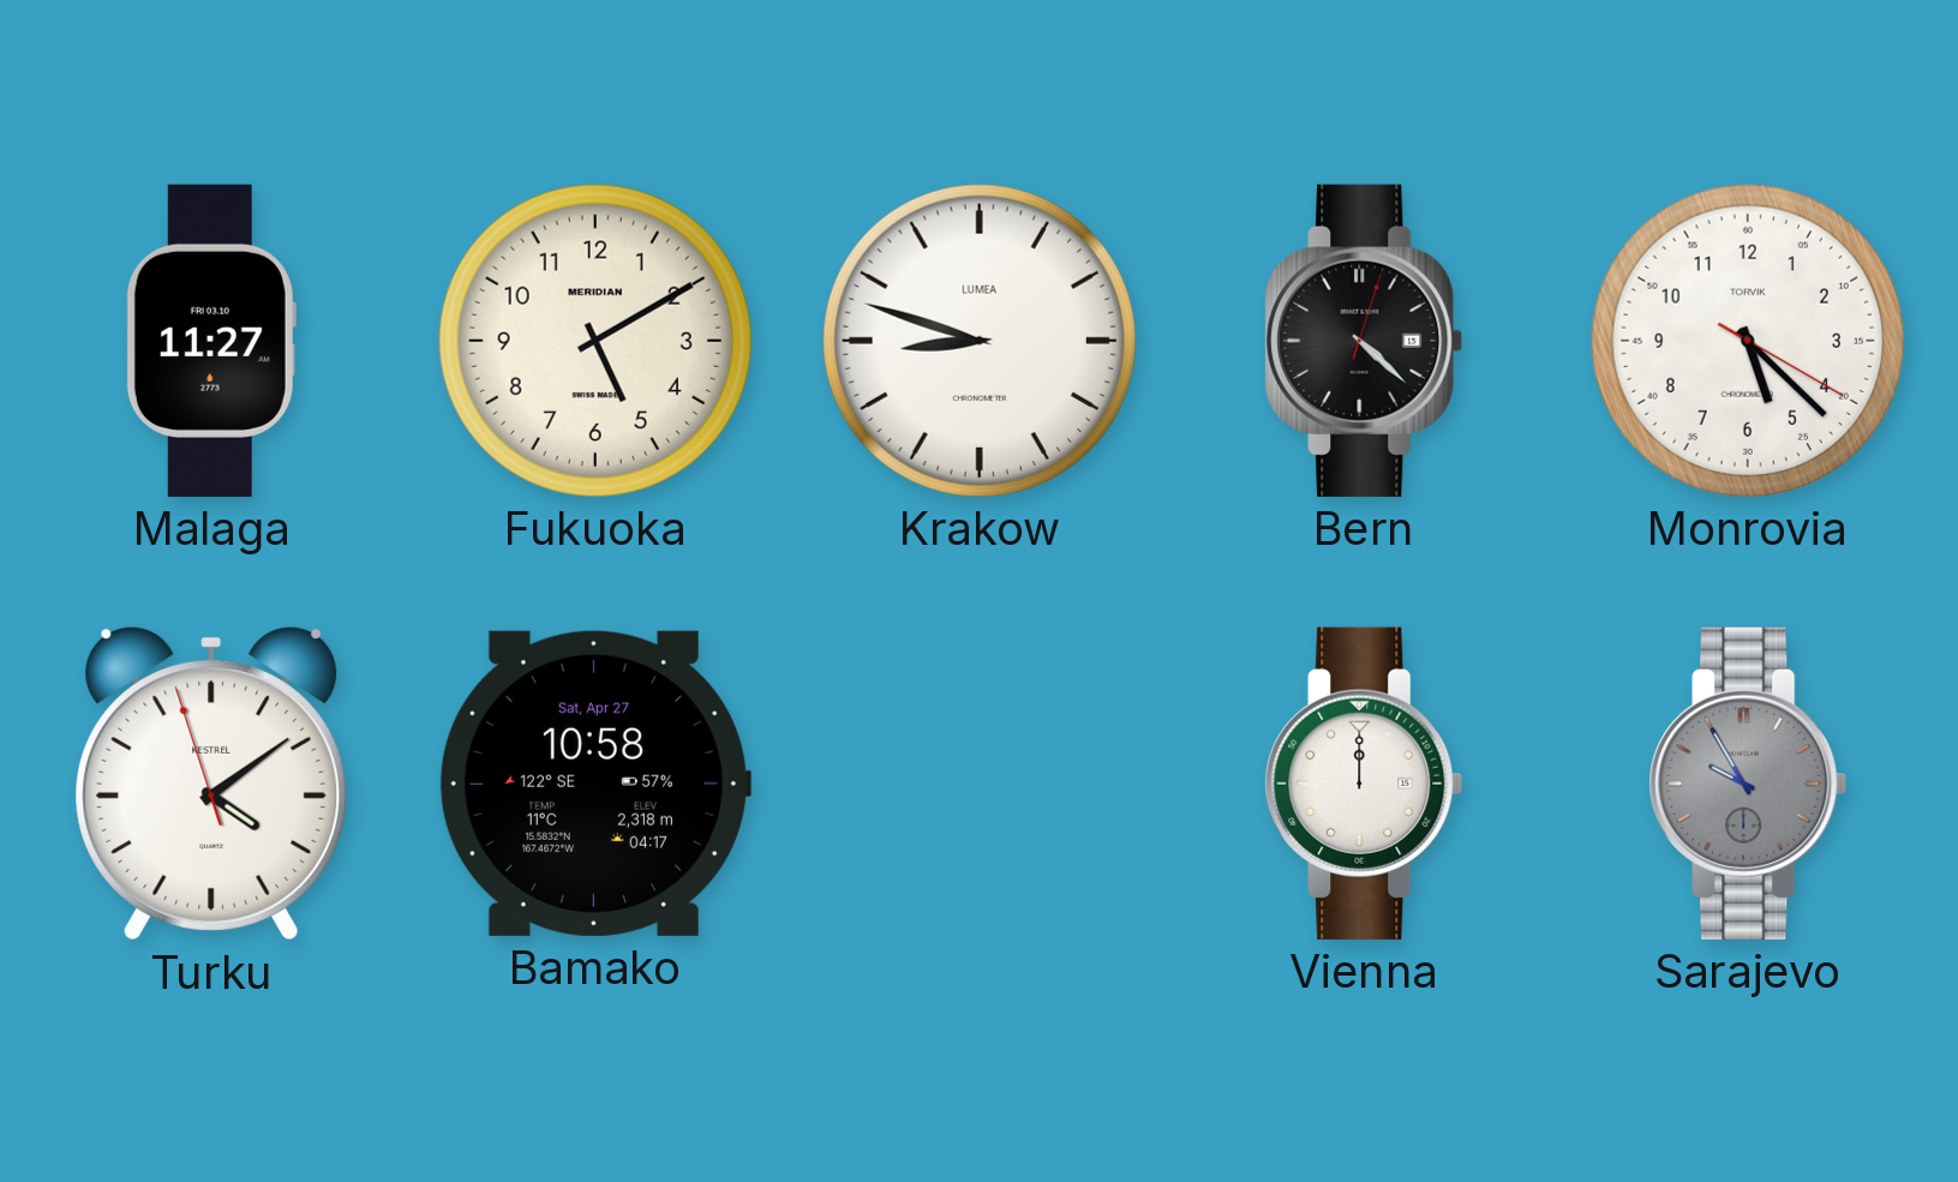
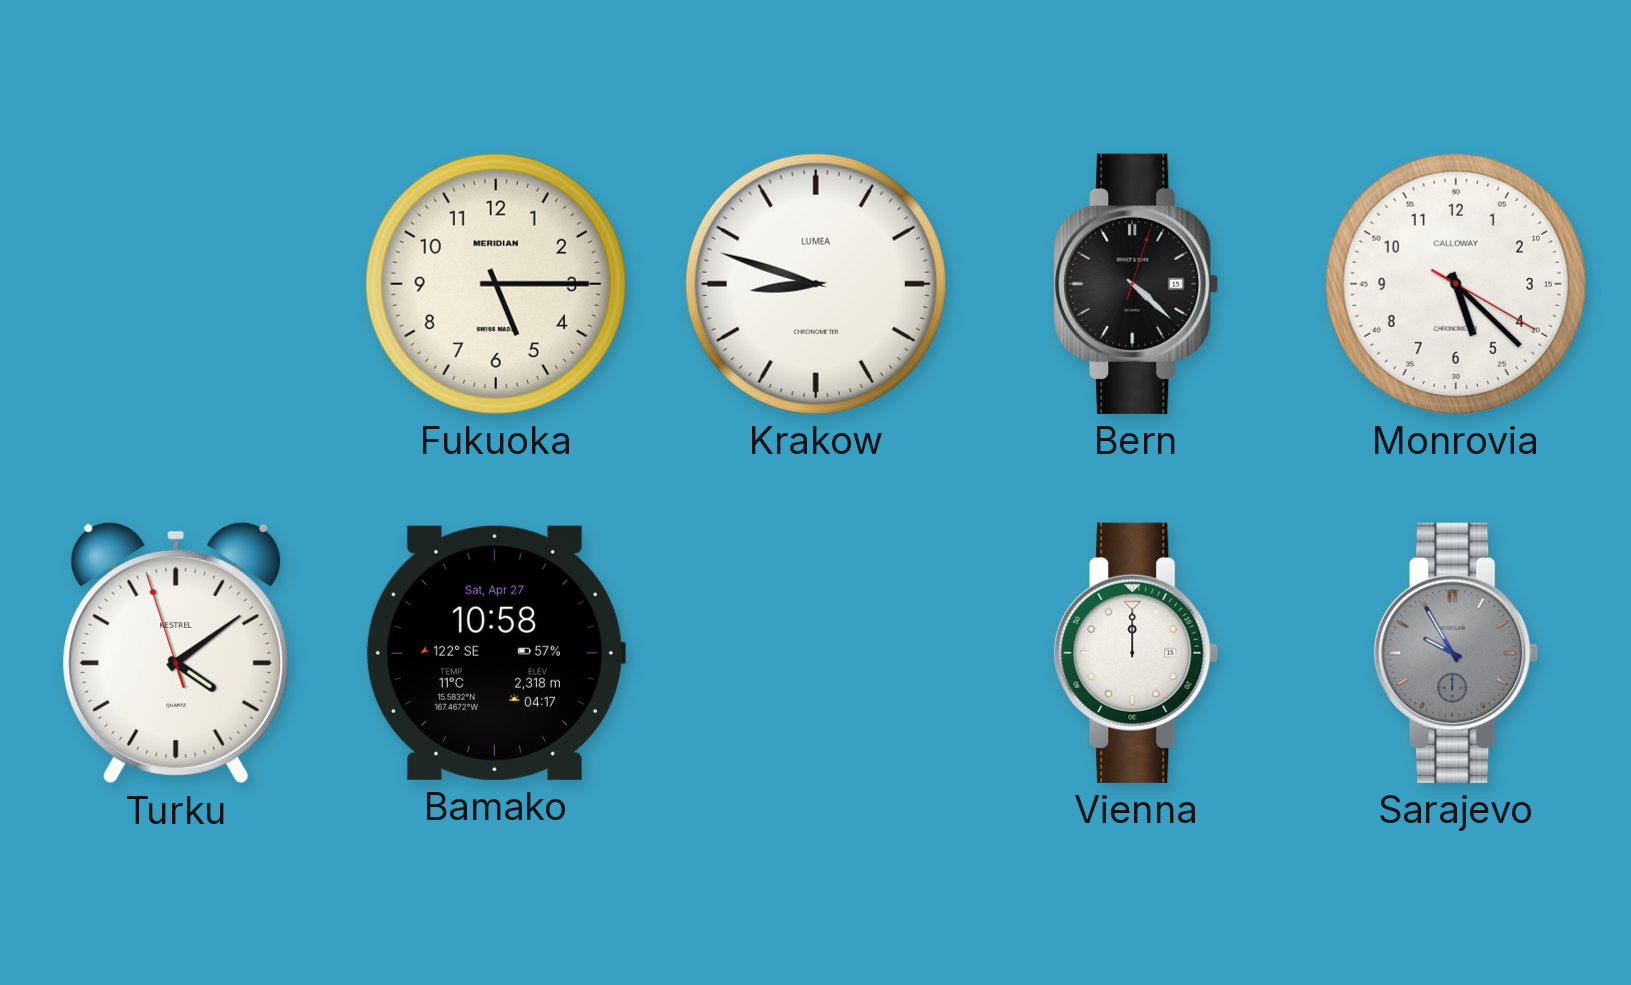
Malaga: 11:27 -> none
Fukuoka: 5:10 -> 5:15
Monrovia brand: TORVIK -> CALLOWAY
